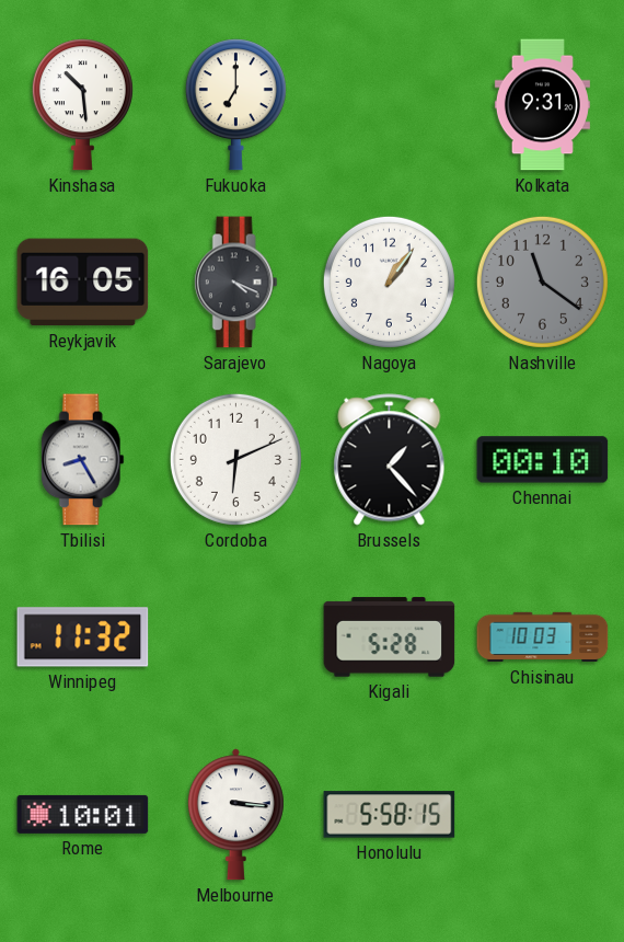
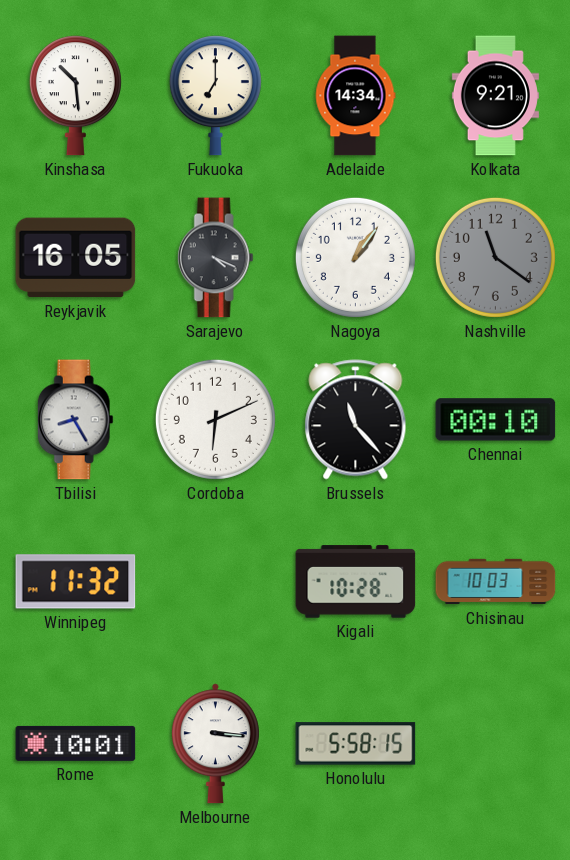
Adelaide: none -> 14:34
Kolkata: 9:31 -> 9:21
Brussels: 1:23 -> 11:23
Kigali: 5:28 -> 10:28
